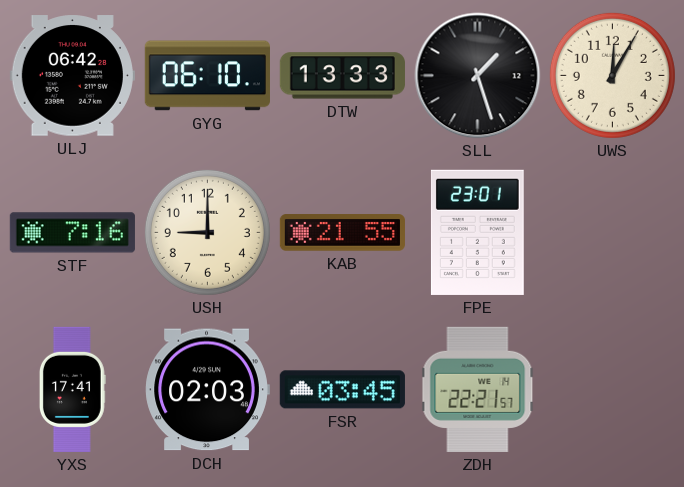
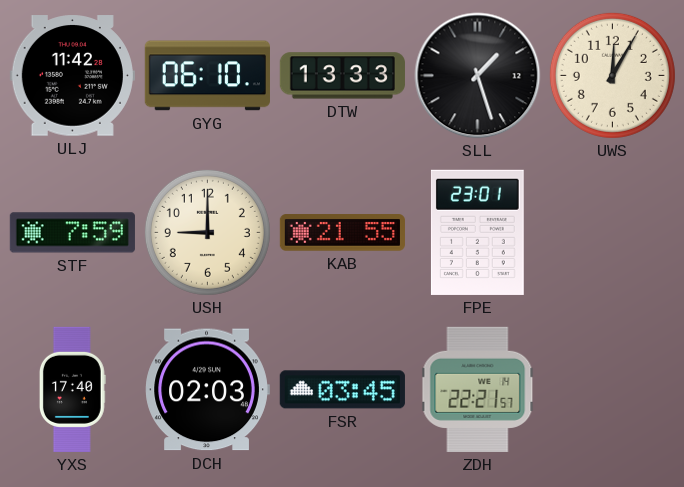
ULJ: 06:42 -> 11:42
STF: 7:16 -> 7:59
YXS: 17:41 -> 17:40
